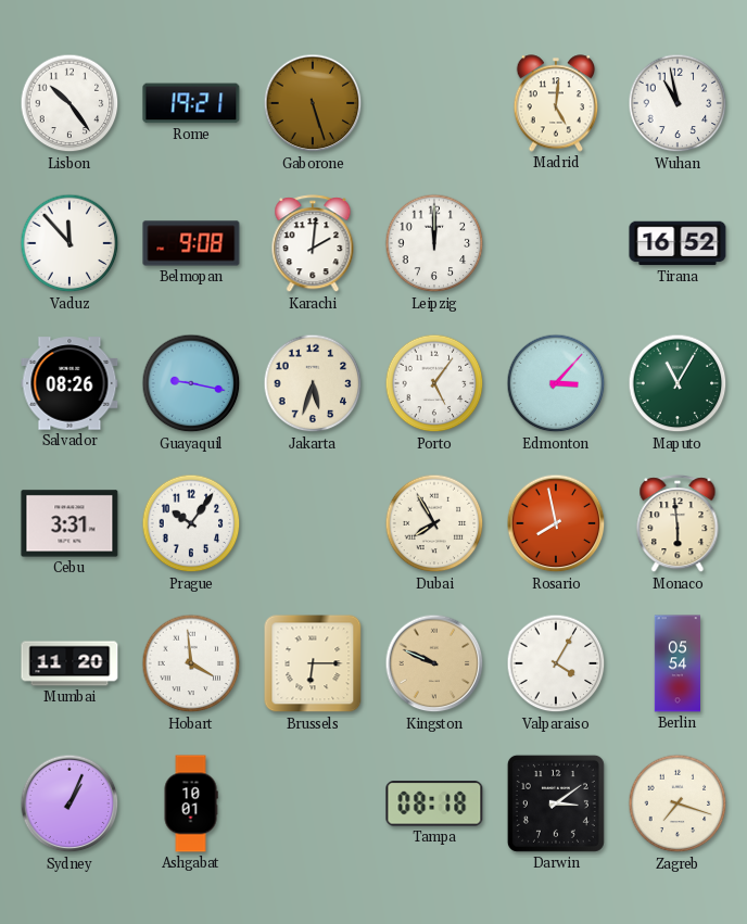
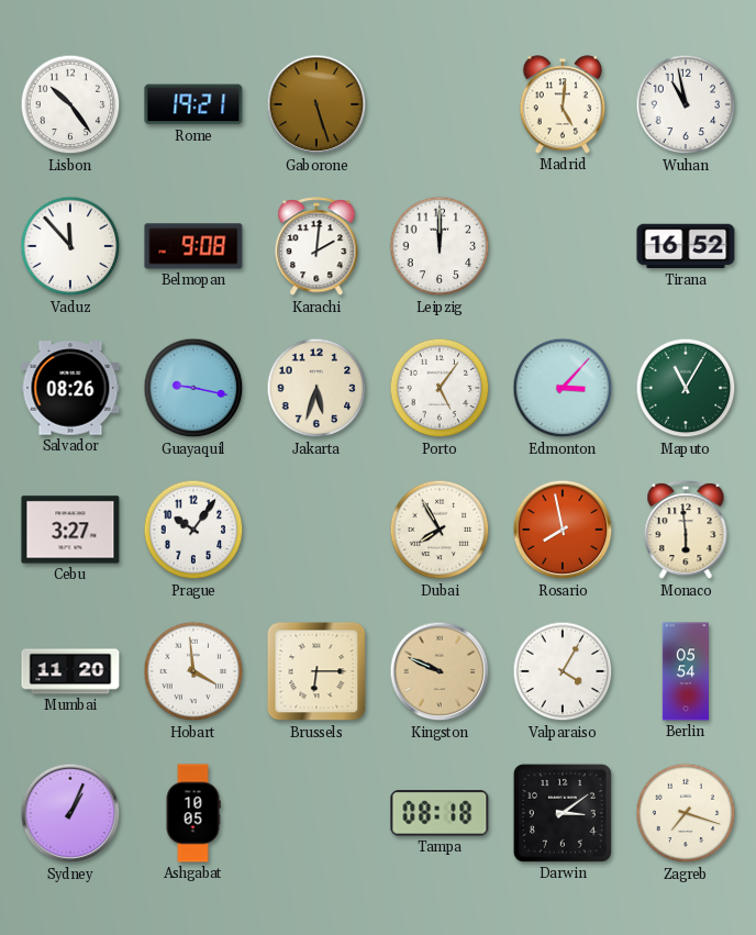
Cebu: 3:31 -> 3:27
Ashgabat: 10:01 -> 10:05
